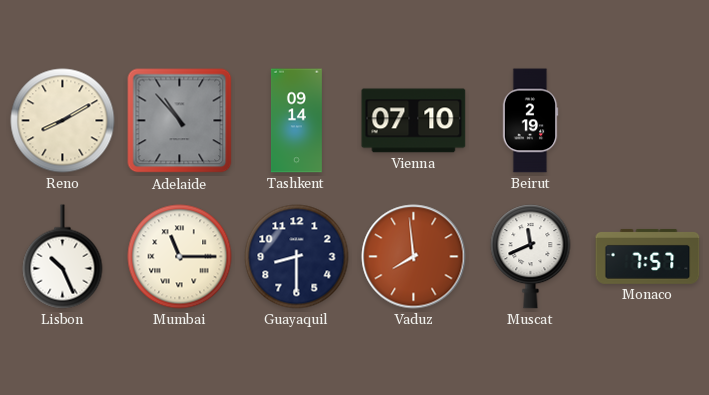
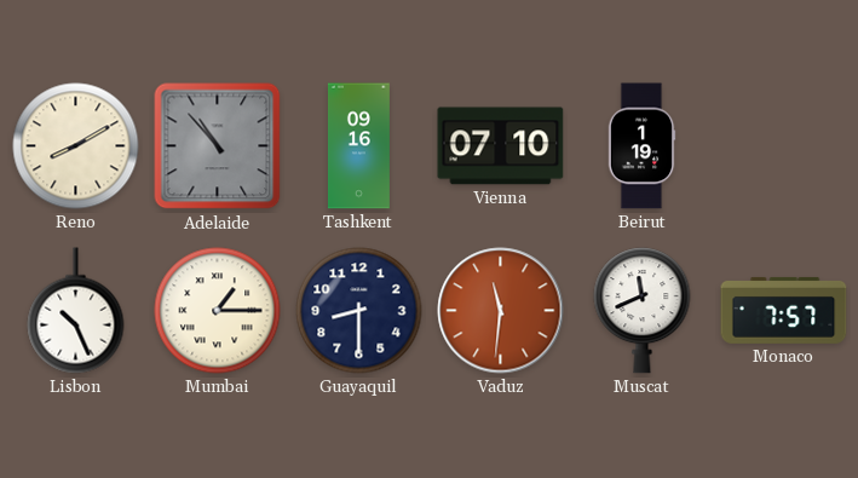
Tashkent: 09:14 -> 09:16
Beirut: 2:19 -> 1:19
Mumbai: 11:15 -> 1:15
Vaduz: 7:59 -> 11:31
